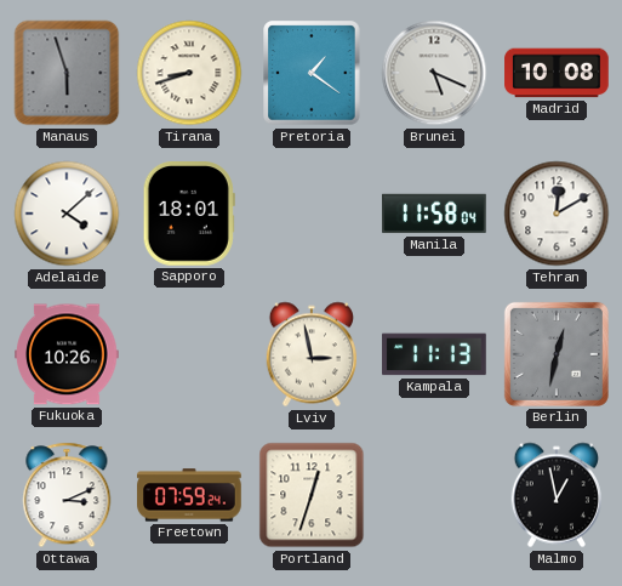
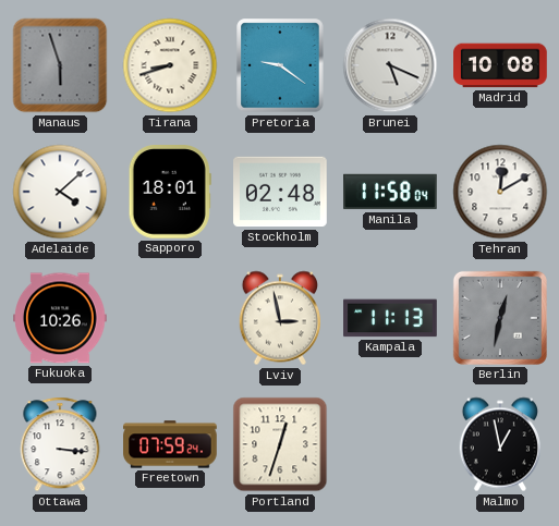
Pretoria: 1:21 -> 9:21
Stockholm: none -> 02:48
Ottawa: 3:11 -> 3:16
